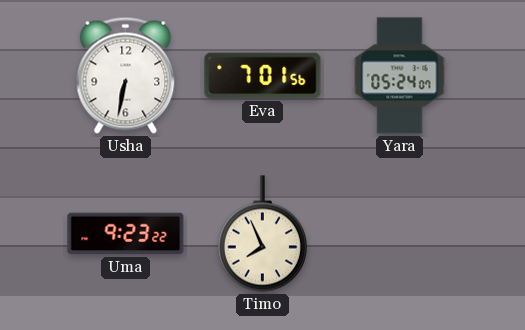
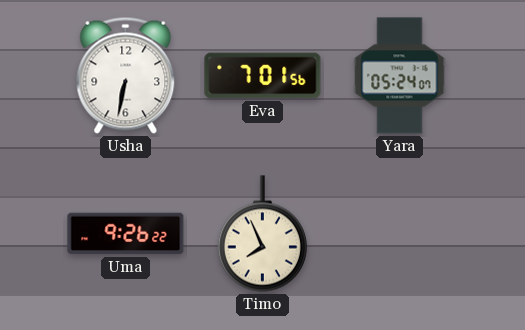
Uma: 9:23 -> 9:26
